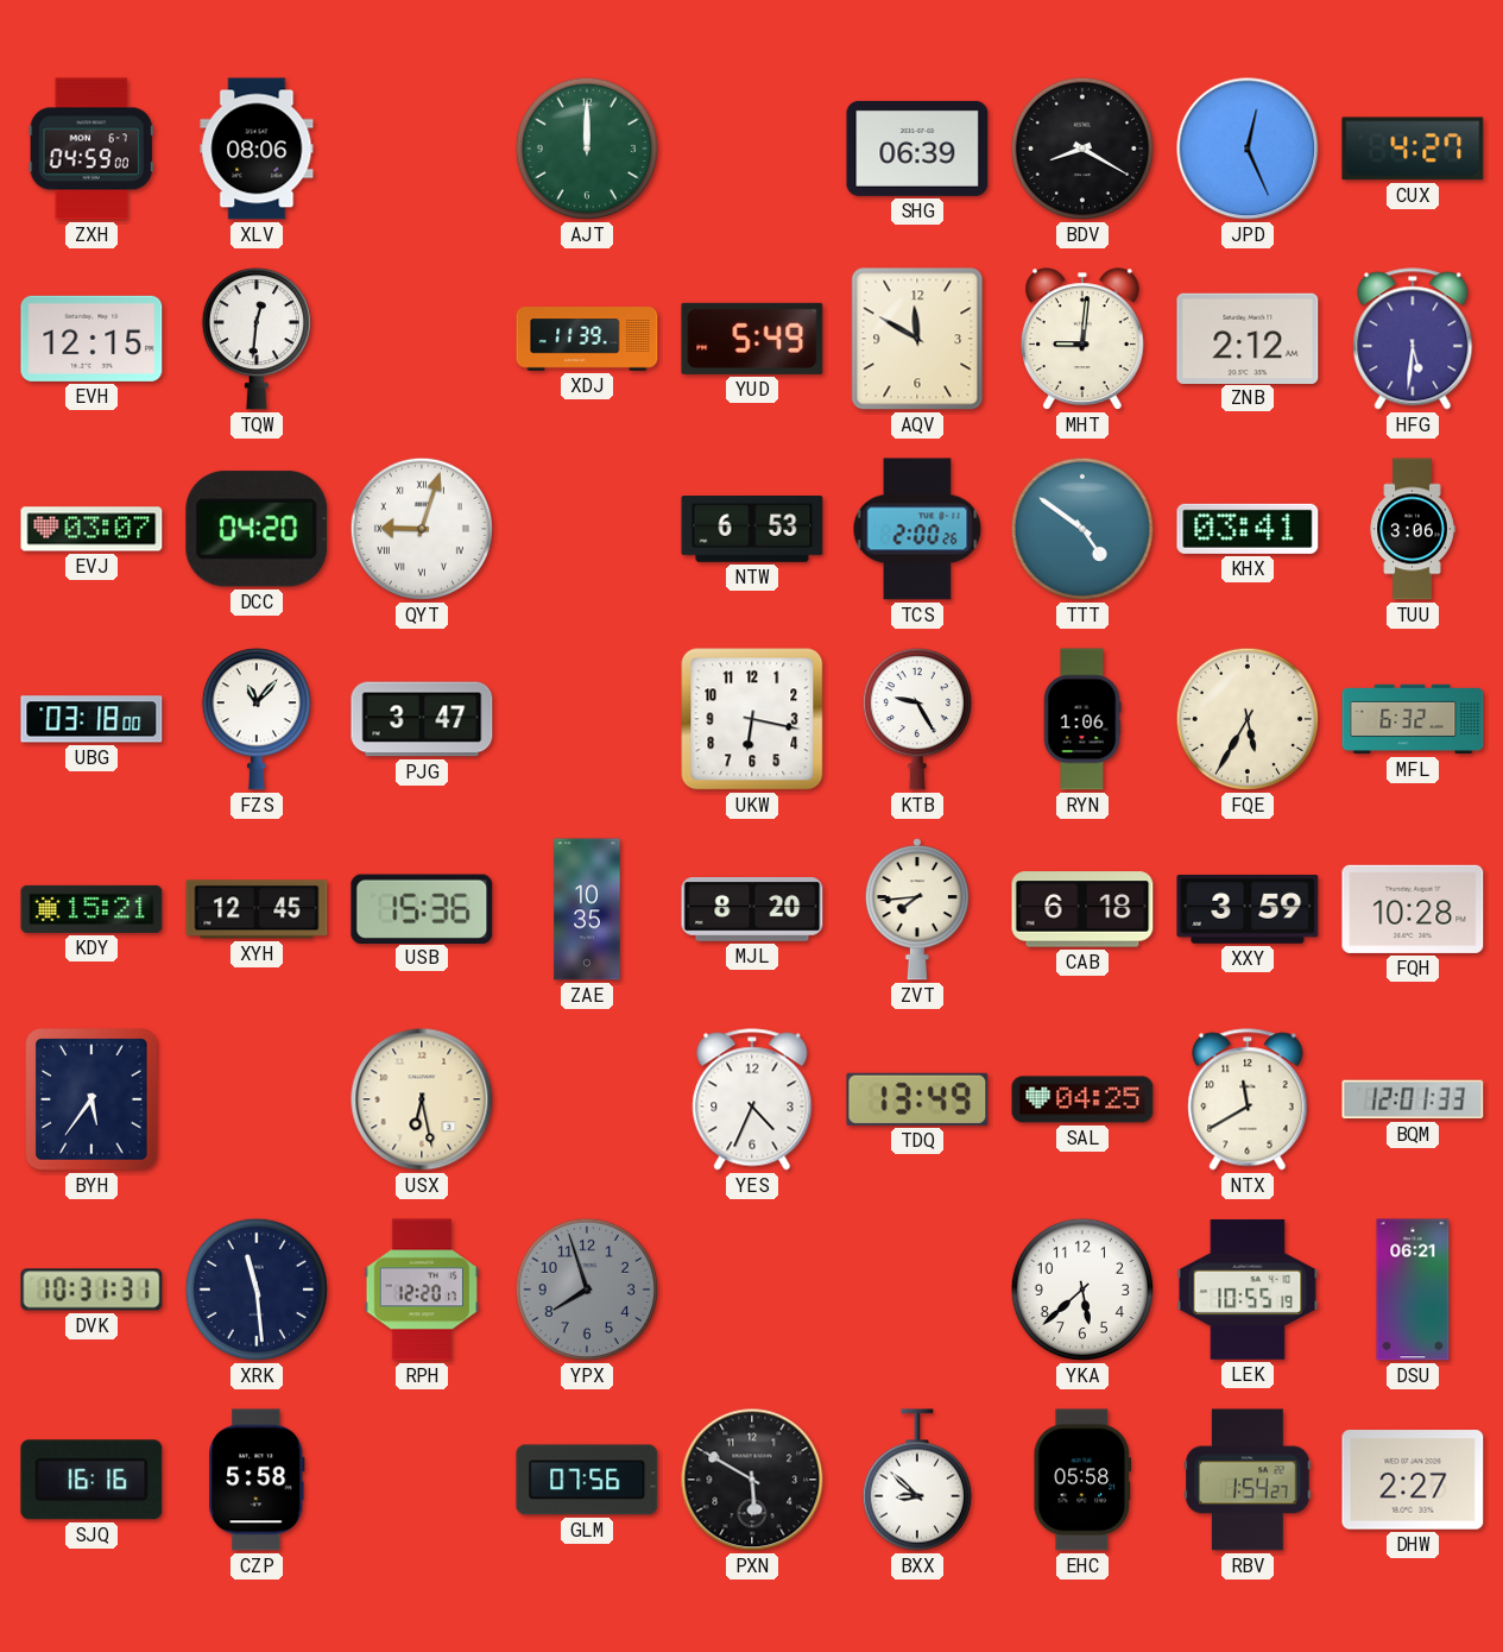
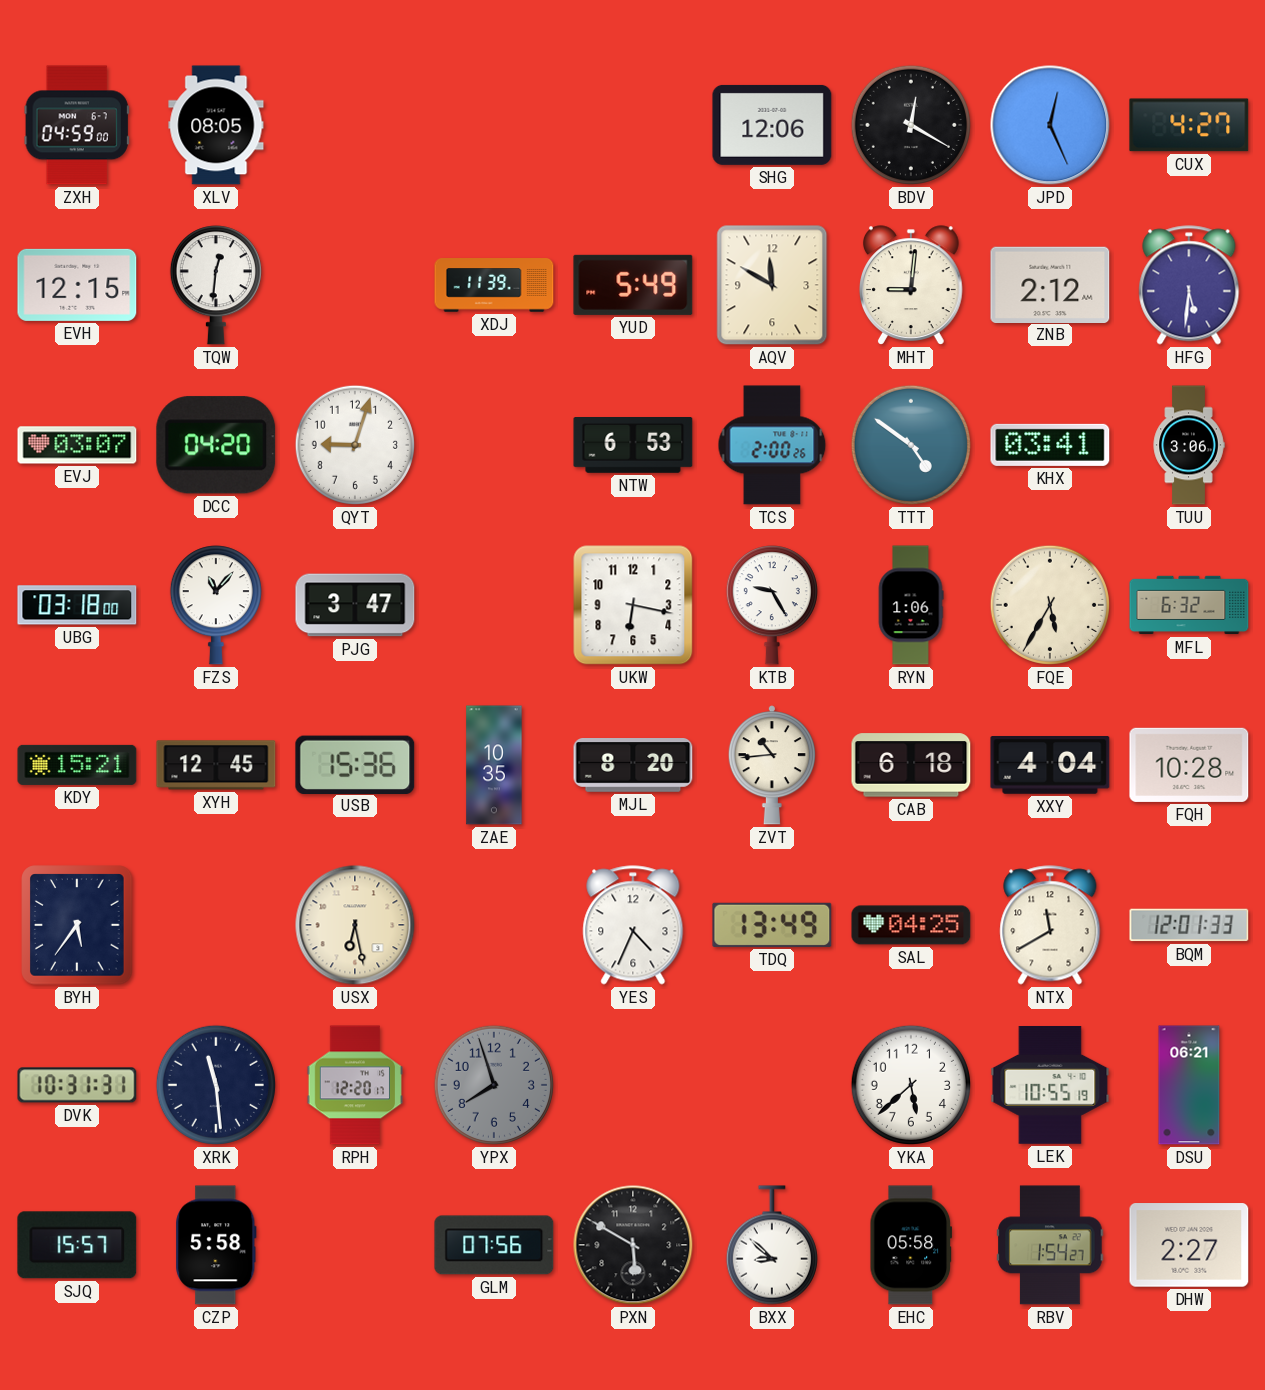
XLV: 08:06 -> 08:05
AJT: 12:00 -> none
SHG: 06:39 -> 12:06
BDV: 8:20 -> 12:20
QYT numerals: Roman -> Arabic
ZVT: 7:44 -> 10:44
XXY: 3:59 -> 4:04
SJQ: 16:16 -> 15:57
